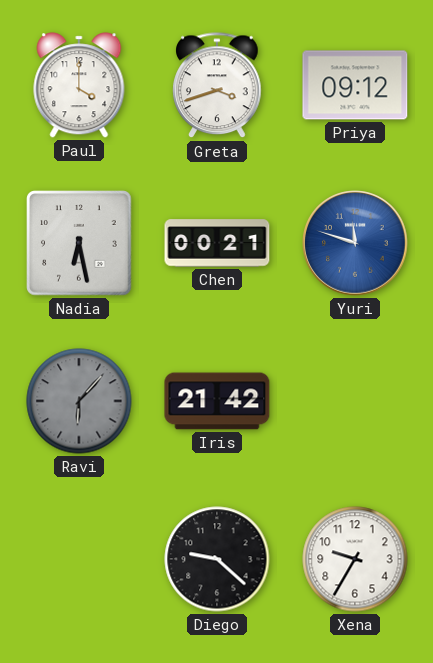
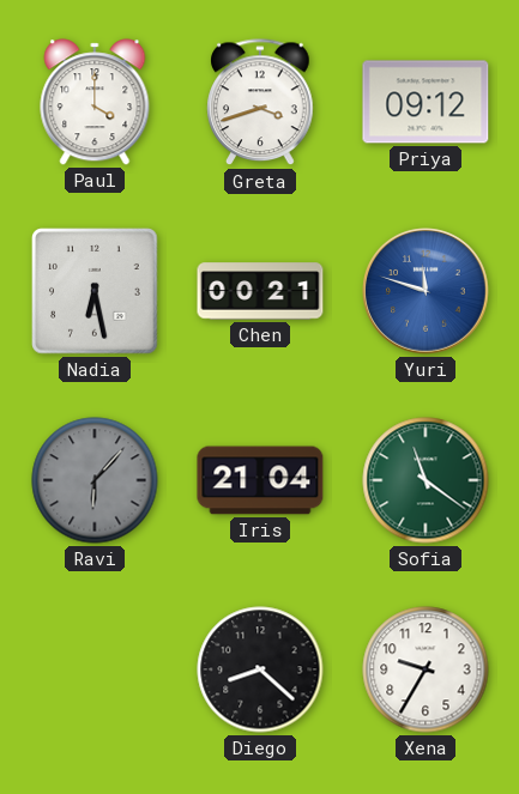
Iris: 21:42 -> 21:04
Sofia: none -> 11:21
Diego: 9:22 -> 8:22
